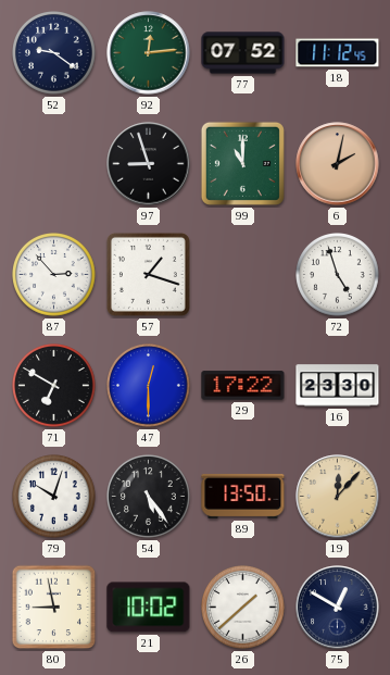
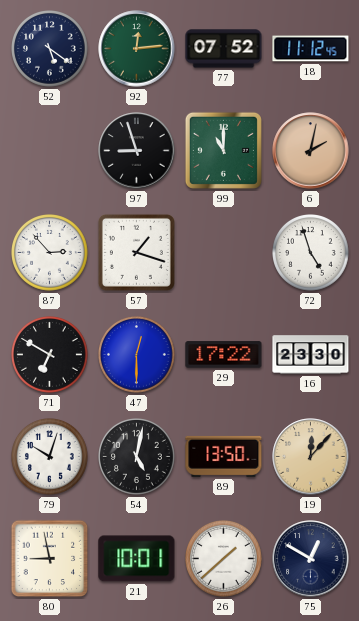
52: 9:21 -> 5:21
54: 5:24 -> 5:02
21: 10:02 -> 10:01
